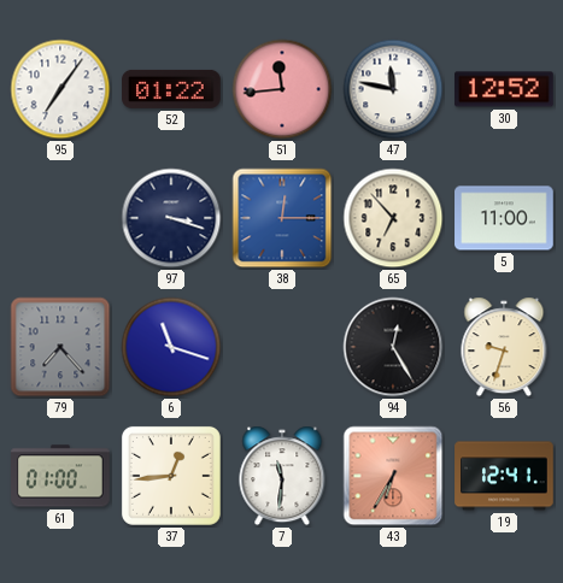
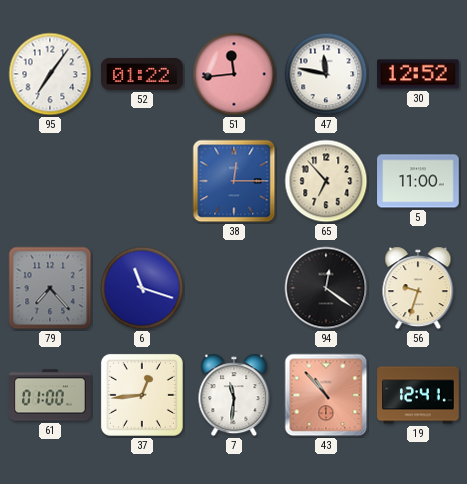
97: 3:18 -> none
94: 12:25 -> 12:21
43: 6:35 -> 10:53
